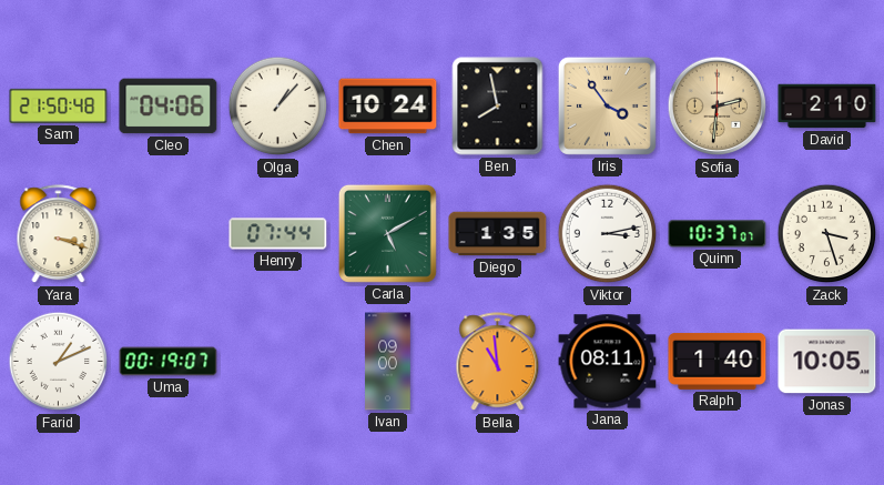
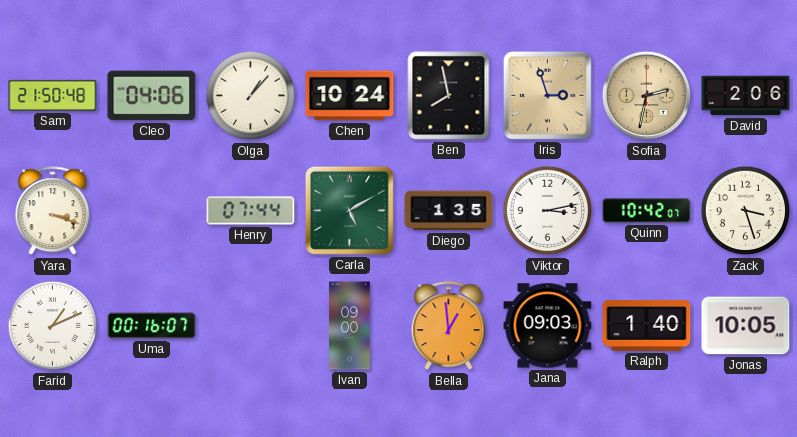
Iris: 3:54 -> 2:57
Sofia: 2:31 -> 2:32
David: 2:10 -> 2:06
Quinn: 10:37 -> 10:42
Uma: 00:19 -> 00:16
Bella: 10:59 -> 12:59
Jana: 08:11 -> 09:03
